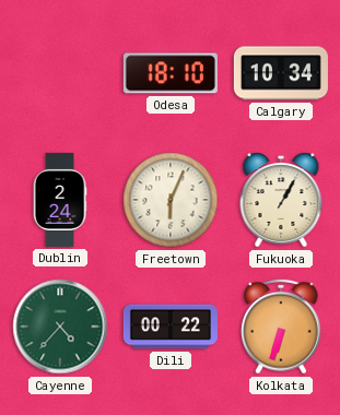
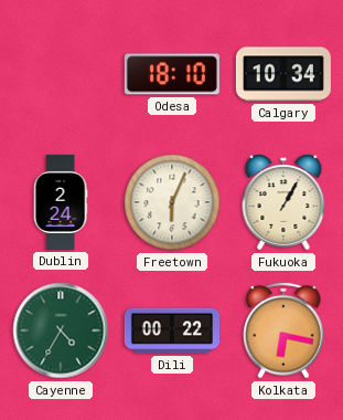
Cayenne: 4:37 -> 4:35
Kolkata: 6:33 -> 6:17
